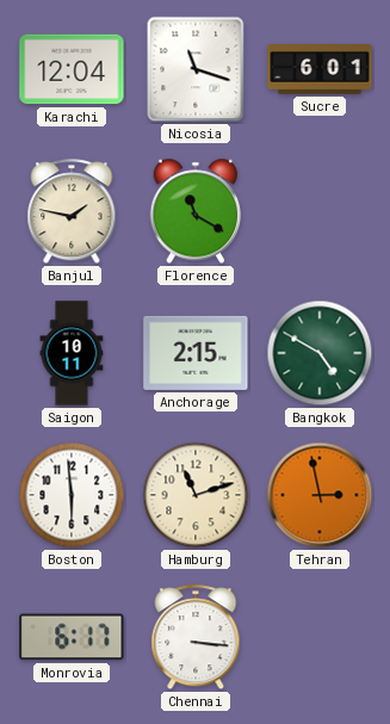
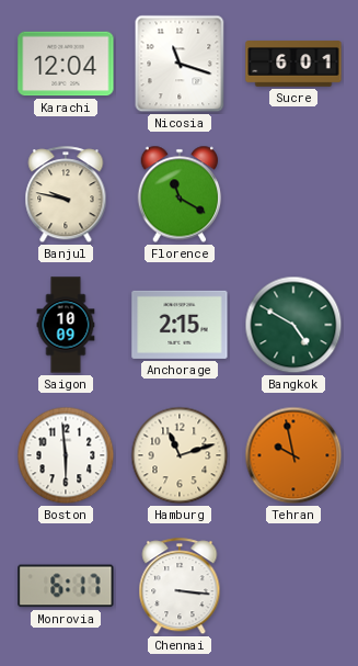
Banjul: 1:47 -> 9:47
Saigon: 10:11 -> 10:09
Tehran: 2:58 -> 9:58
